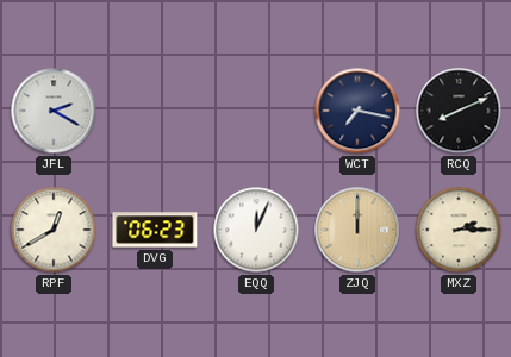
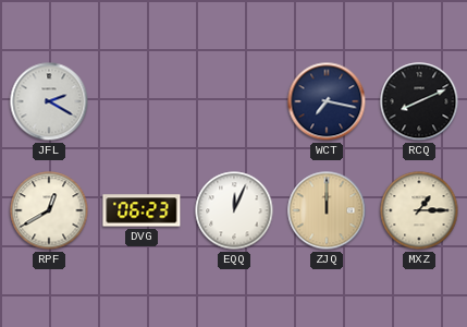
MXZ: 2:15 -> 1:15
